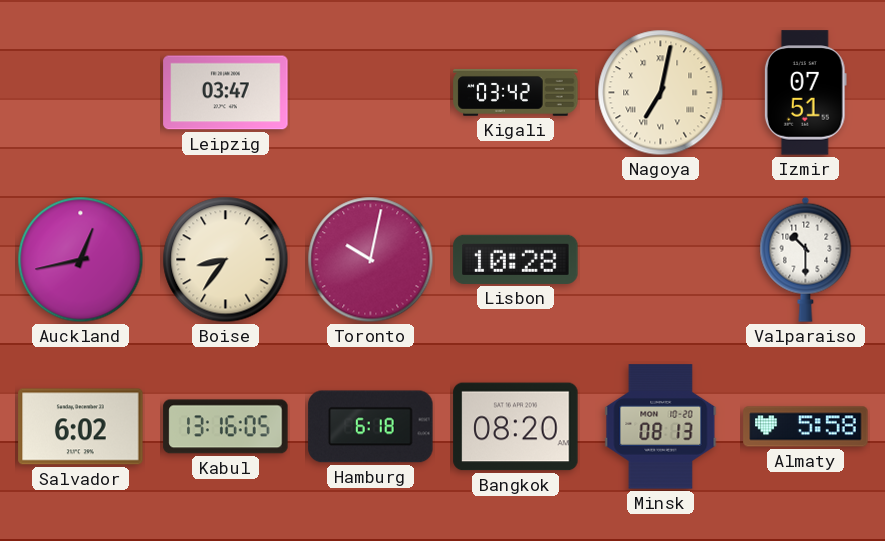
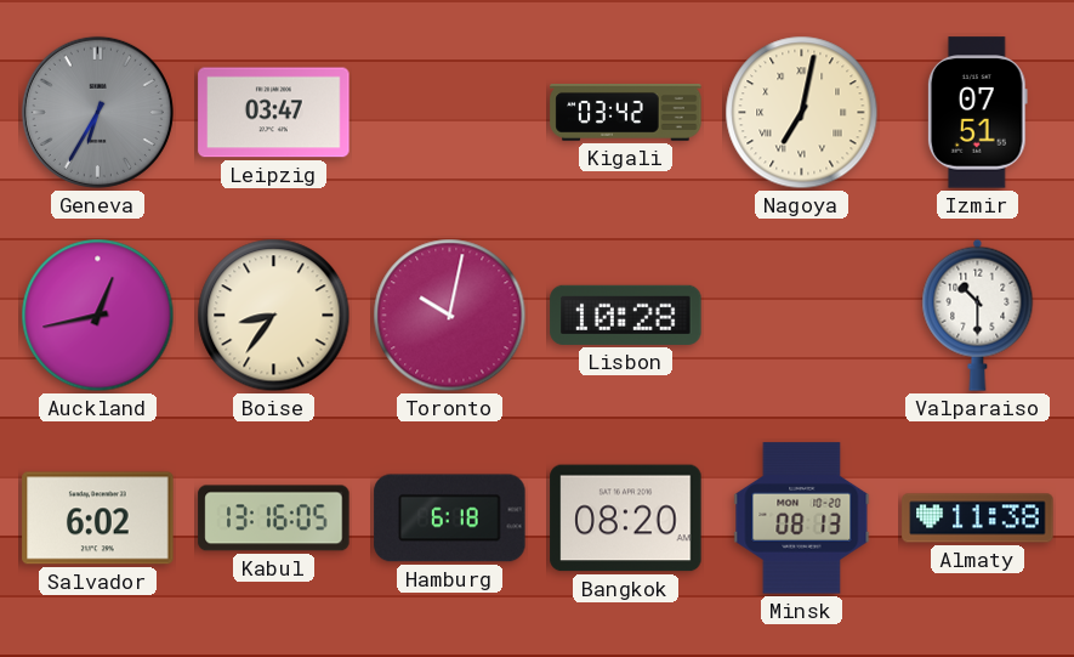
Geneva: none -> 6:35
Almaty: 5:58 -> 11:38
